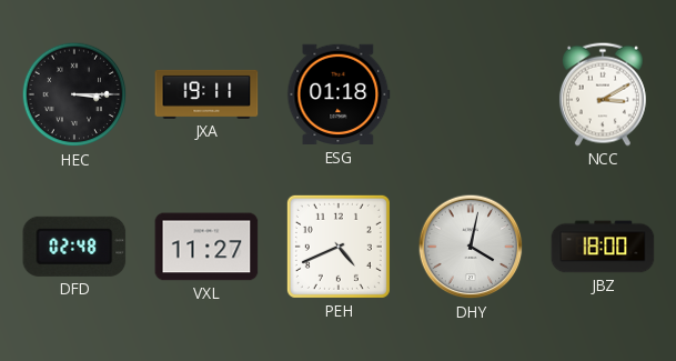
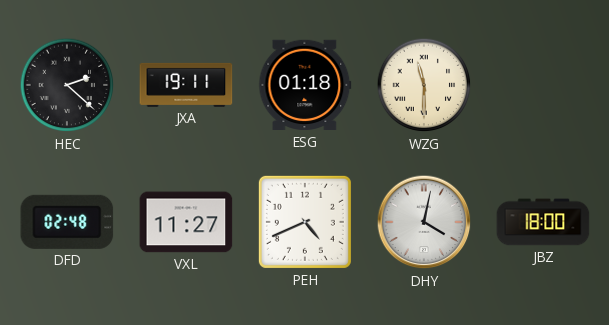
HEC: 3:15 -> 2:22
WZG: none -> 11:30
NCC: 3:10 -> none
